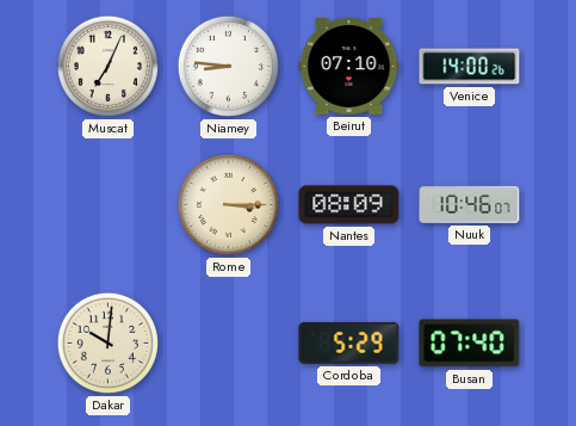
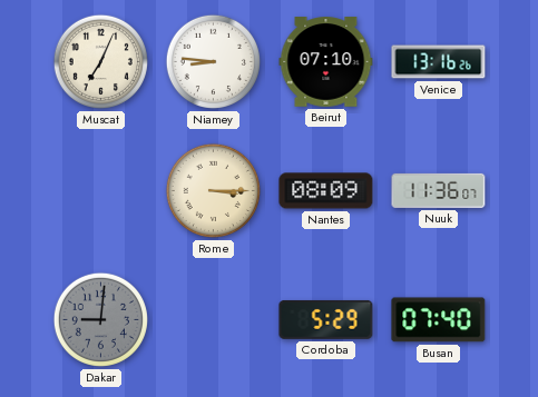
Venice: 14:00 -> 13:16
Nuuk: 10:46 -> 11:36
Dakar: 10:01 -> 9:01
Dakar dial: cream -> grey
